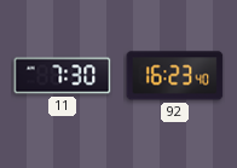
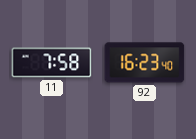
11: 7:30 -> 7:58
